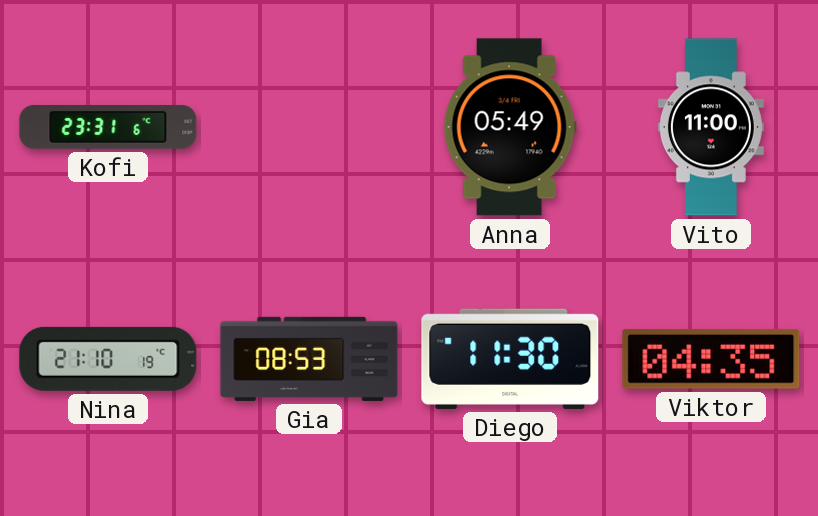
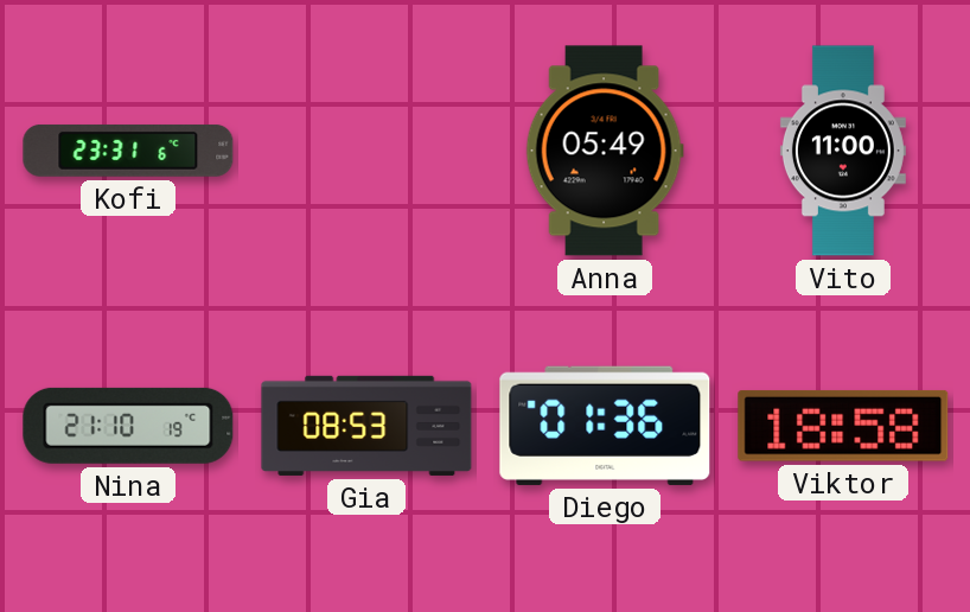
Diego: 11:30 -> 01:36
Viktor: 04:35 -> 18:58
